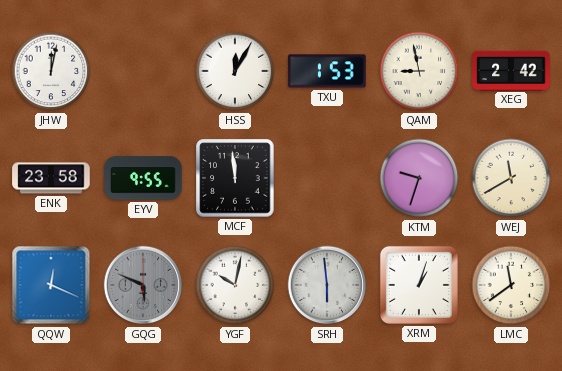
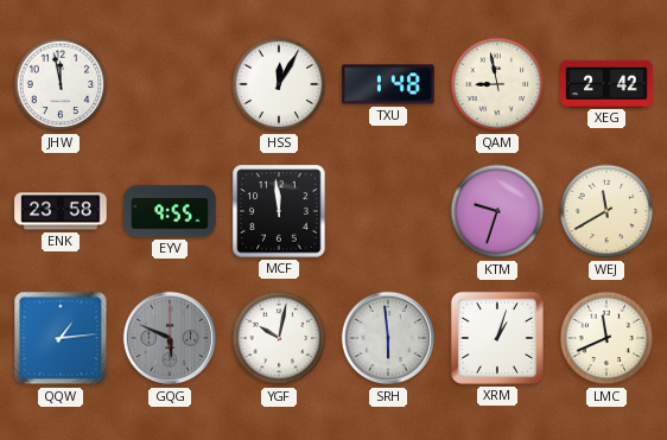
JHW: 12:02 -> 11:58
TXU: 1:53 -> 1:48
QQW: 12:19 -> 1:14
LMC: 11:39 -> 11:41
